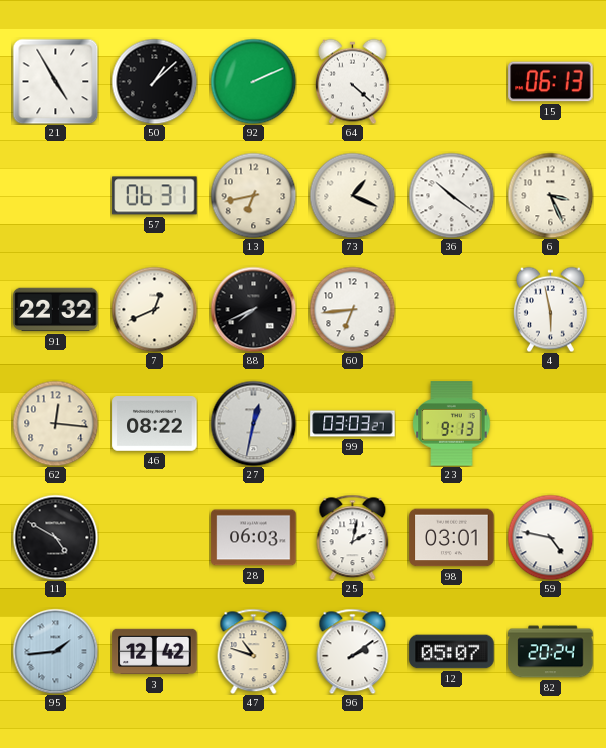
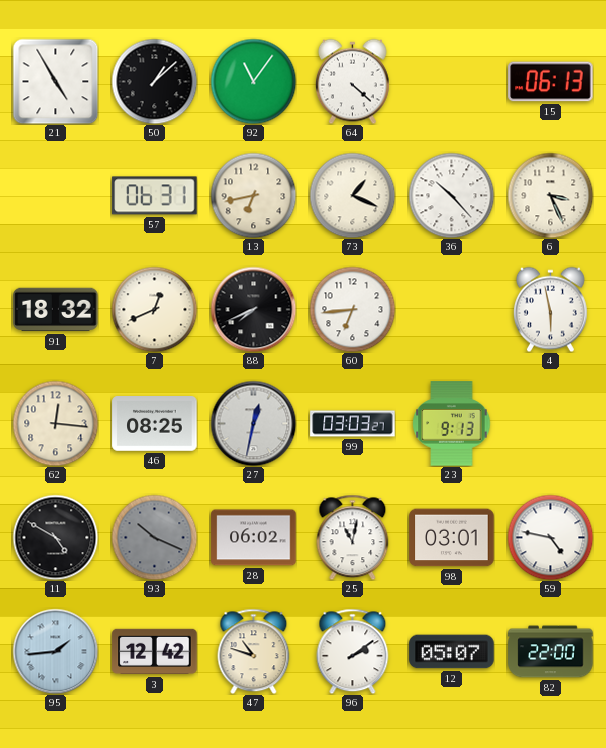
92: 2:11 -> 11:06
36: 10:21 -> 10:23
91: 22:32 -> 18:32
46: 08:22 -> 08:25
93: none -> 10:19
28: 06:03 -> 06:02
25: 2:02 -> 11:02
82: 20:24 -> 22:00
